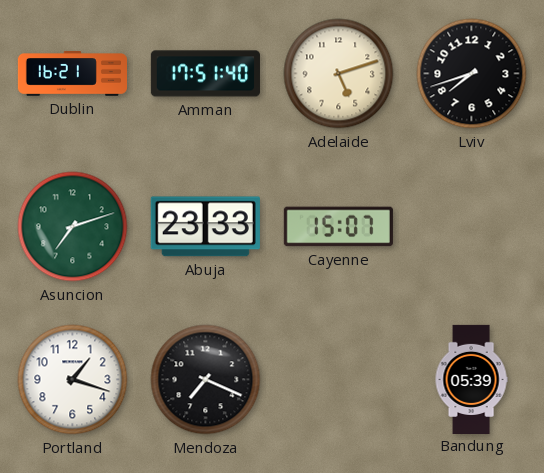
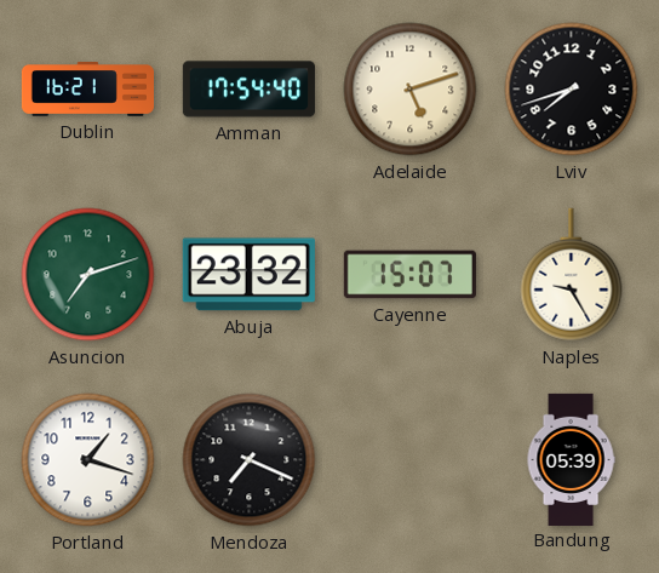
Amman: 17:51 -> 17:54
Abuja: 23:33 -> 23:32
Naples: none -> 9:25
